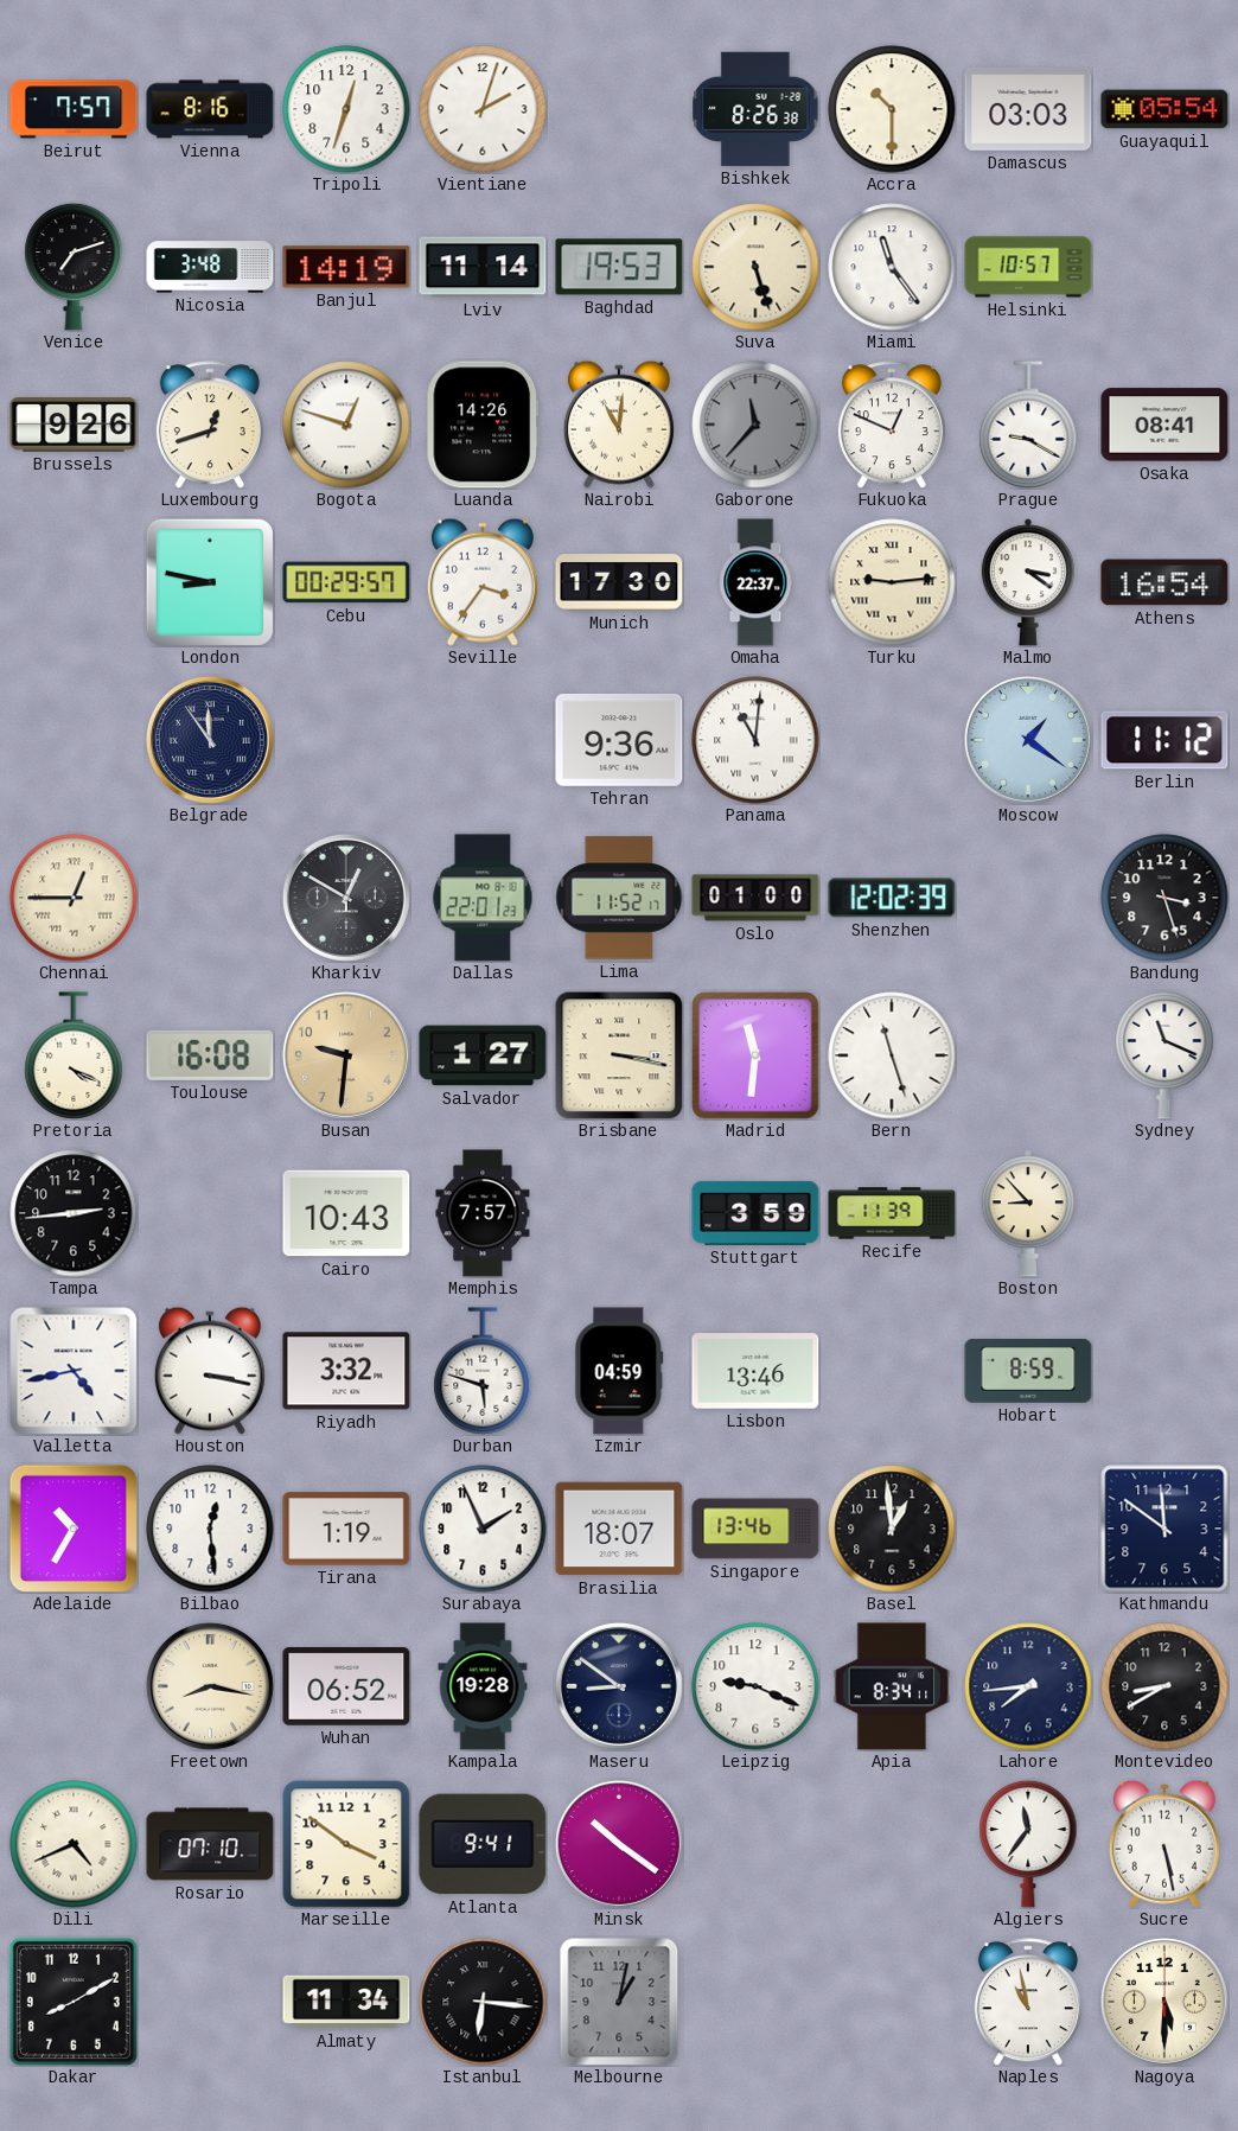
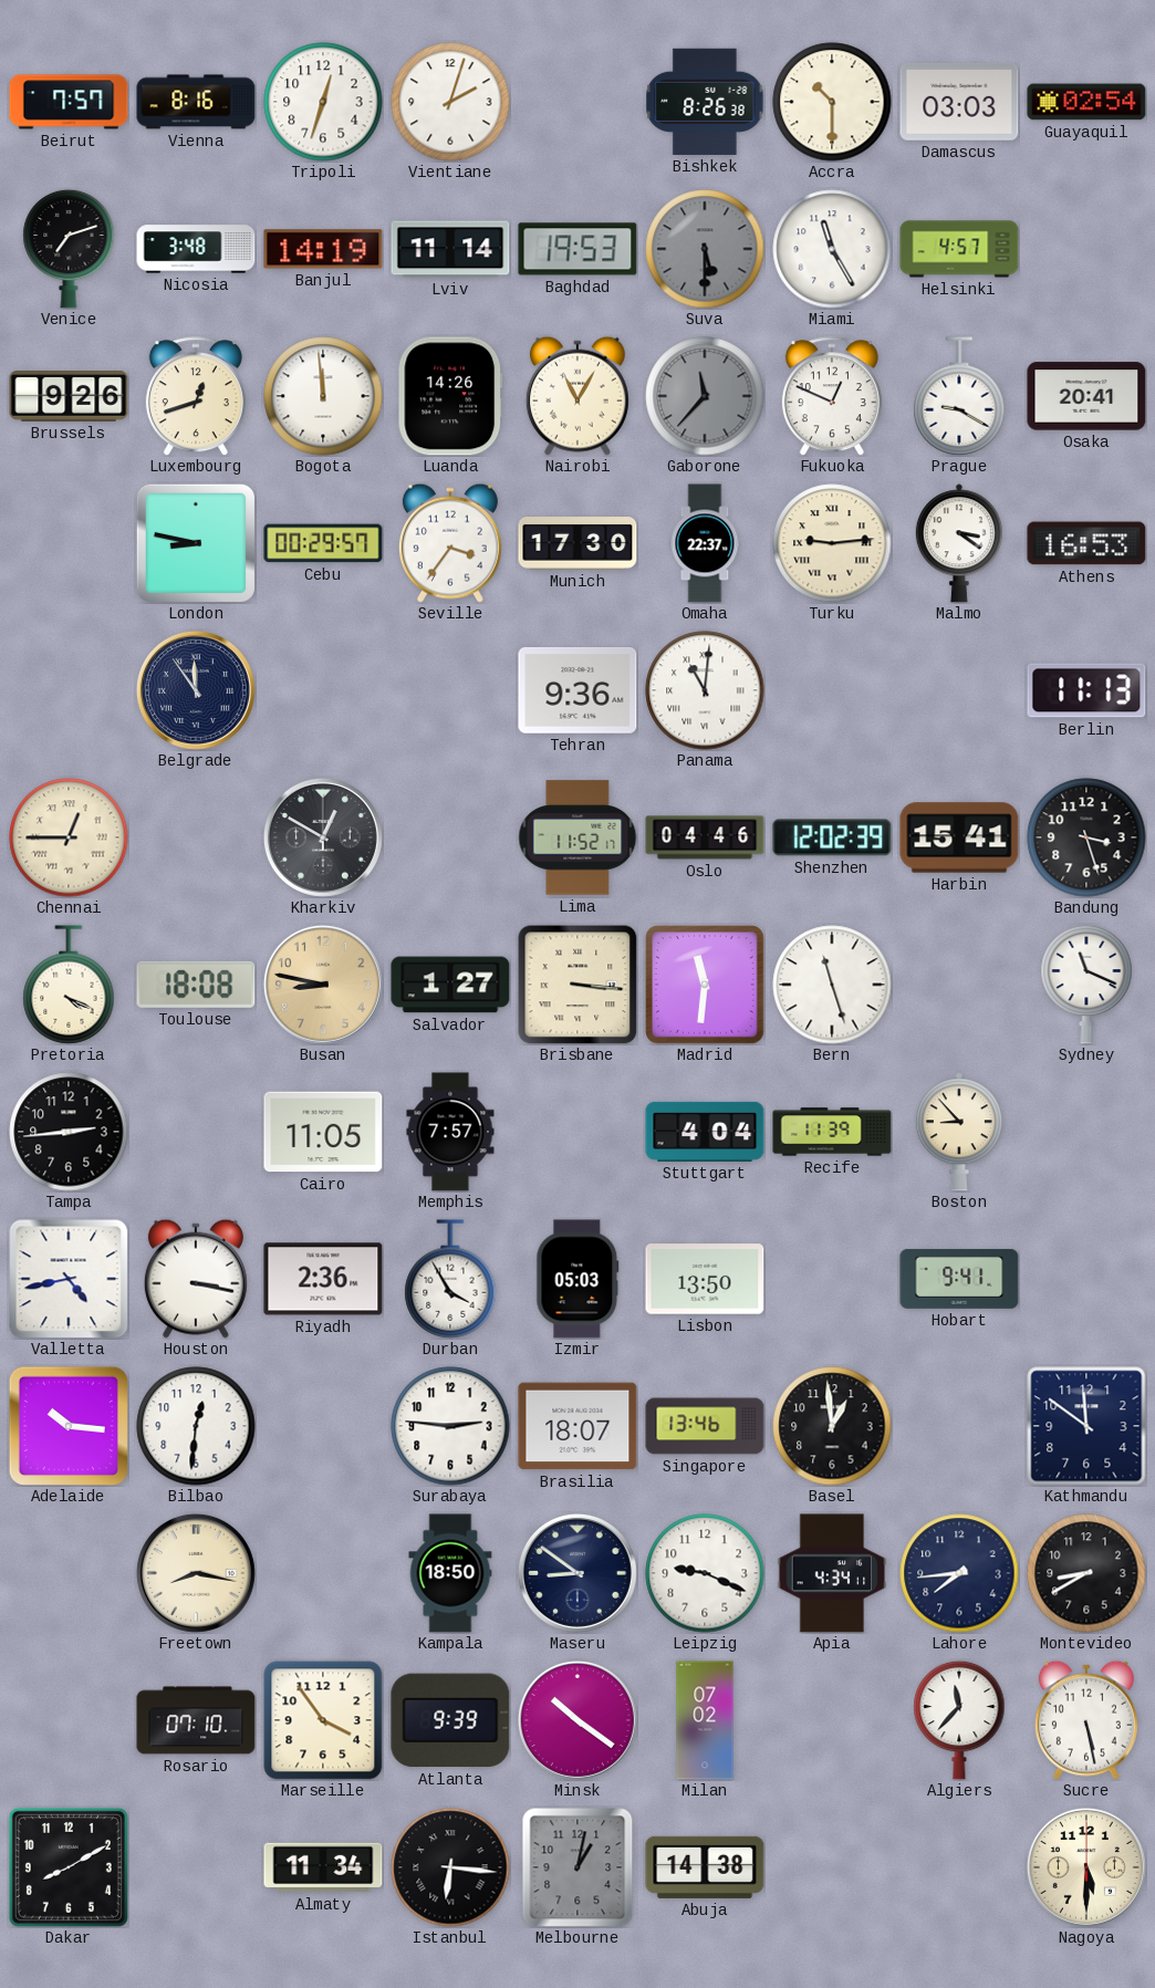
Guayaquil: 05:54 -> 02:54
Suva: 5:27 -> 5:30
Suva dial: cream -> grey
Miami: 11:24 -> 11:25
Helsinki: 10:57 -> 4:57
Bogota: 12:48 -> 11:59
Nairobi: 11:01 -> 11:05
Osaka: 08:41 -> 20:41
Athens: 16:54 -> 16:53
Moscow: 1:21 -> none
Berlin: 11:12 -> 11:13
Dallas: 22:01 -> none
Oslo: 01:00 -> 04:46
Harbin: none -> 15:41
Toulouse: 16:08 -> 18:08
Busan: 9:31 -> 8:47
Brisbane: 3:17 -> 3:16
Cairo: 10:43 -> 11:05
Stuttgart: 3:59 -> 4:04
Riyadh: 3:32 -> 2:36
Durban: 5:48 -> 3:55
Izmir: 04:59 -> 05:03
Lisbon: 13:46 -> 13:50
Hobart: 8:59 -> 9:41
Adelaide: 10:35 -> 10:16
Bilbao: 12:29 -> 12:31
Tirana: 1:19 -> none
Surabaya: 1:56 -> 2:46
Wuhan: 06:52 -> none
Kampala: 19:28 -> 18:50
Apia: 8:34 -> 4:34
Dili: 4:41 -> none
Marseille: 3:51 -> 3:54
Atlanta: 9:41 -> 9:39
Milan: none -> 07:02
Algiers: 11:36 -> 11:37
Abuja: none -> 14:38
Naples: 10:58 -> none
